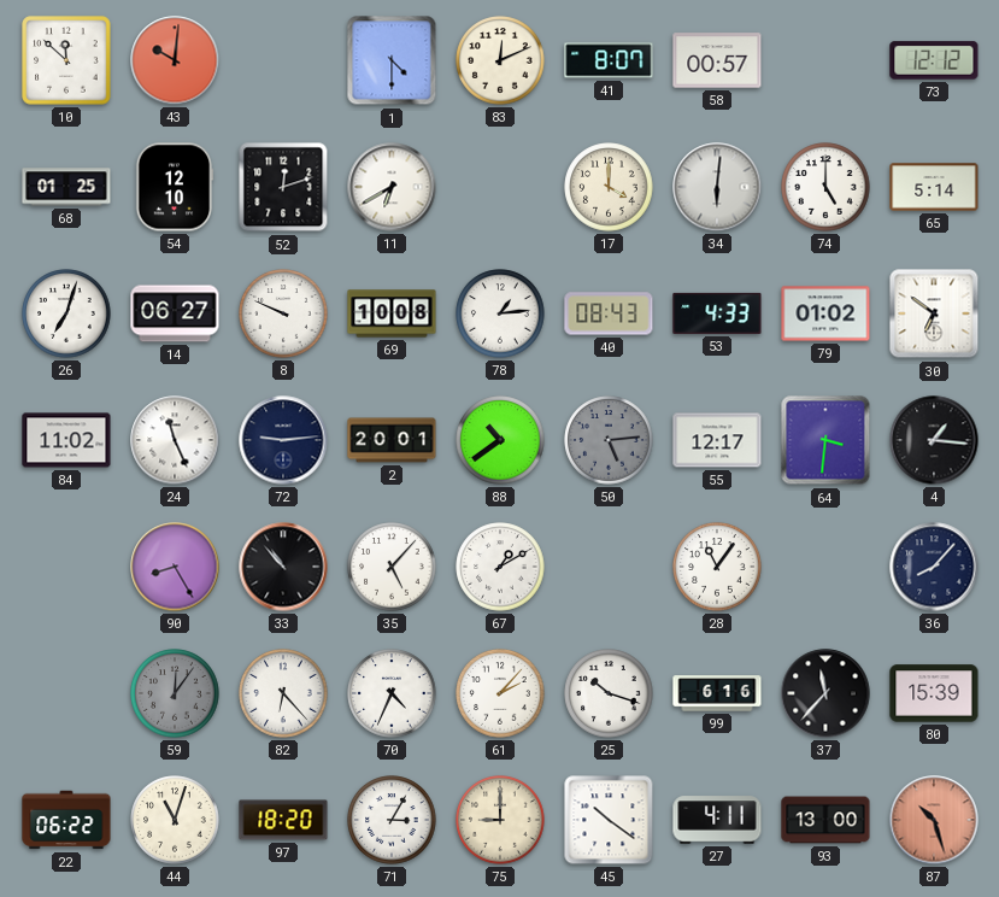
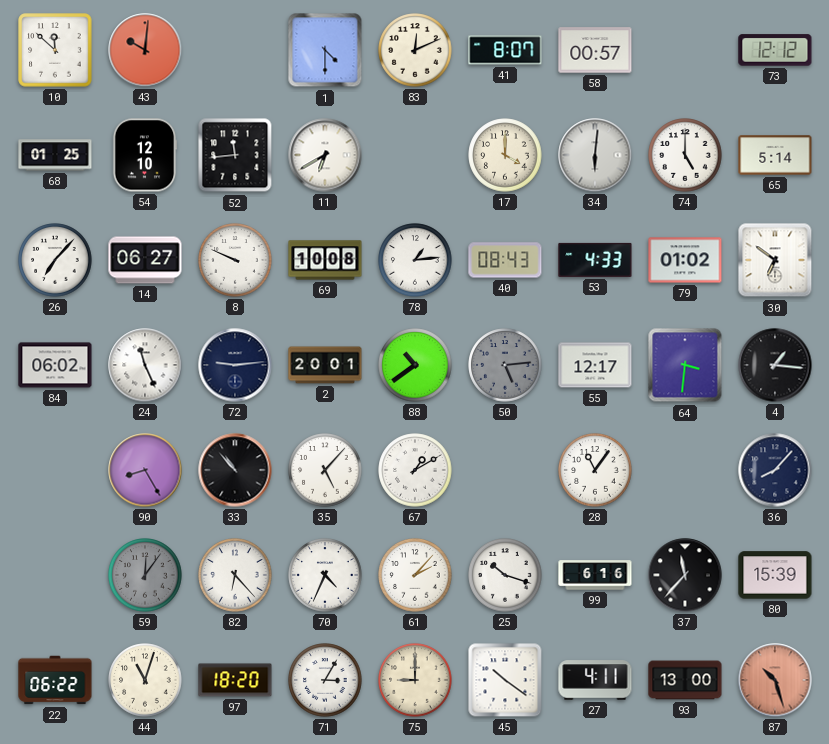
52: 12:12 -> 11:44
26: 7:03 -> 7:07
84: 11:02 -> 06:02
